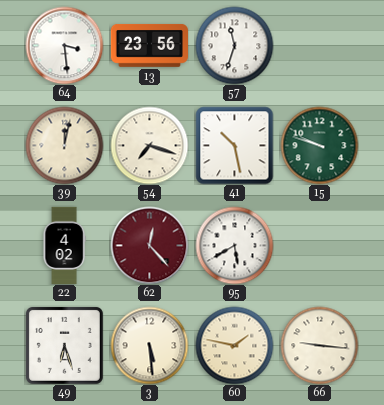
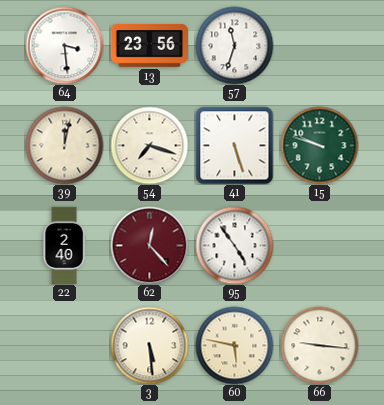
41: 10:28 -> 5:27
22: 4:02 -> 2:40
95: 5:40 -> 4:54
49: 6:27 -> none
60: 1:47 -> 5:47
